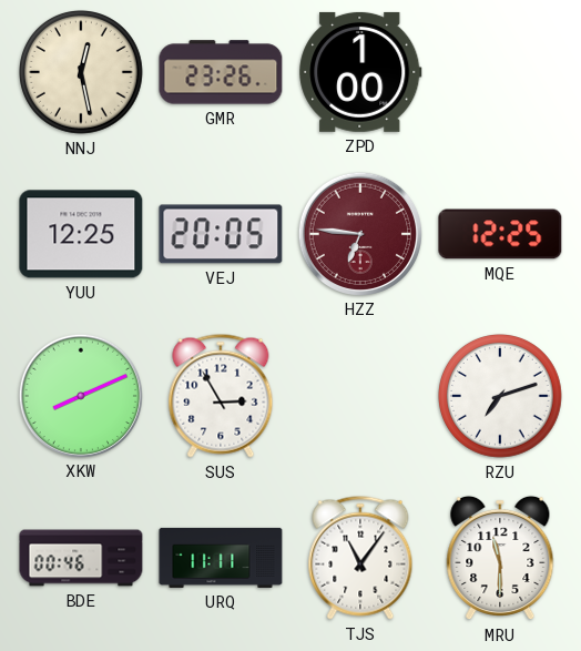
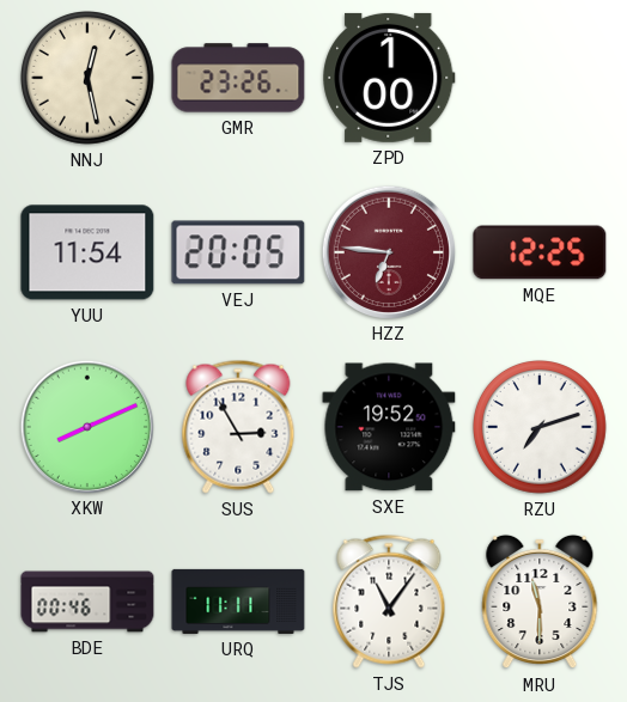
YUU: 12:25 -> 11:54
SXE: none -> 19:52
